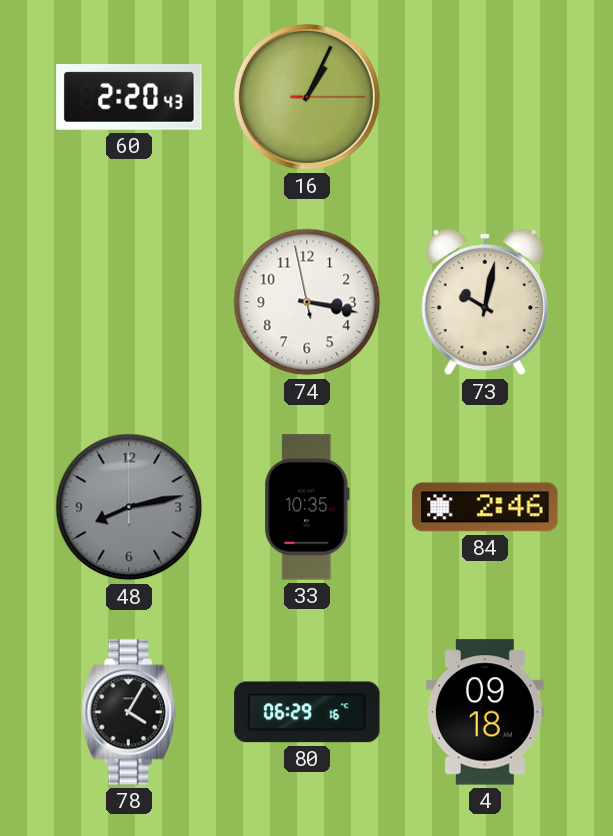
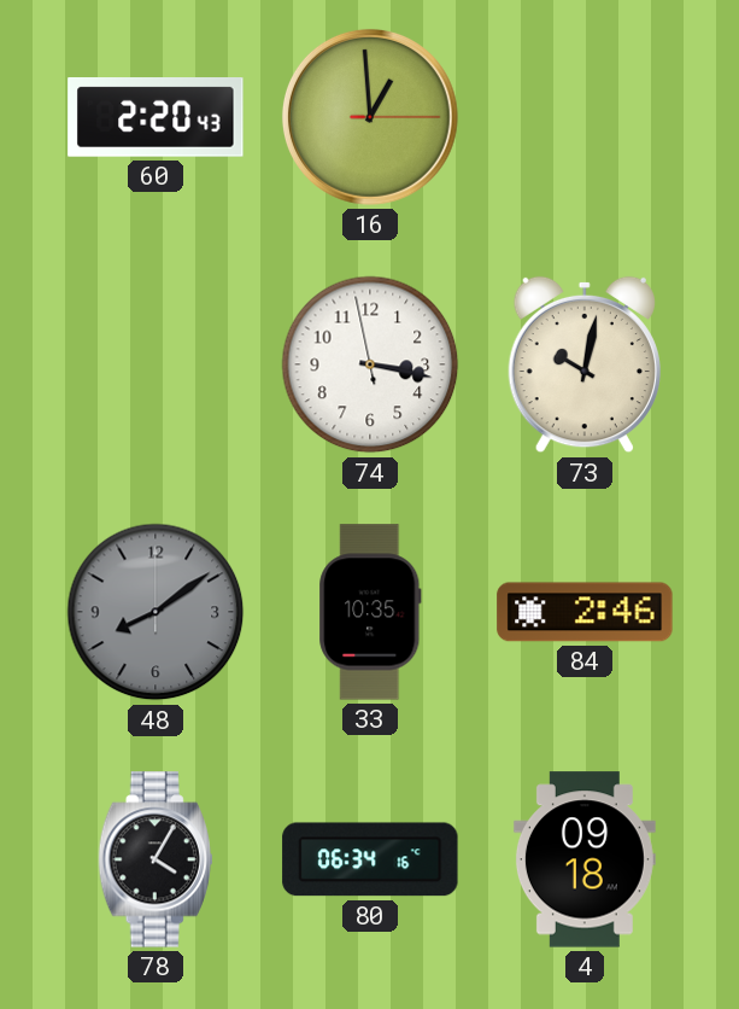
16: 1:04 -> 12:59
48: 8:13 -> 8:09
80: 06:29 -> 06:34
